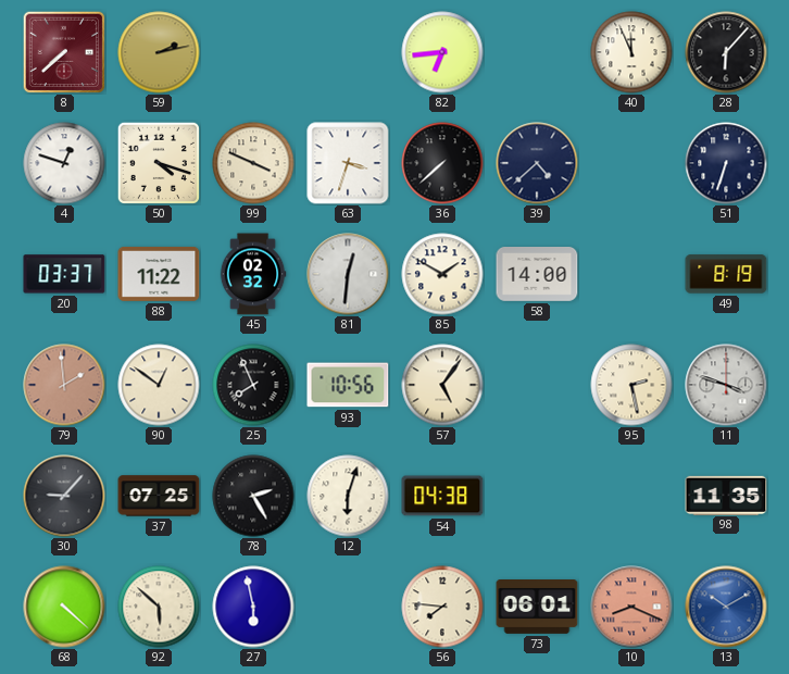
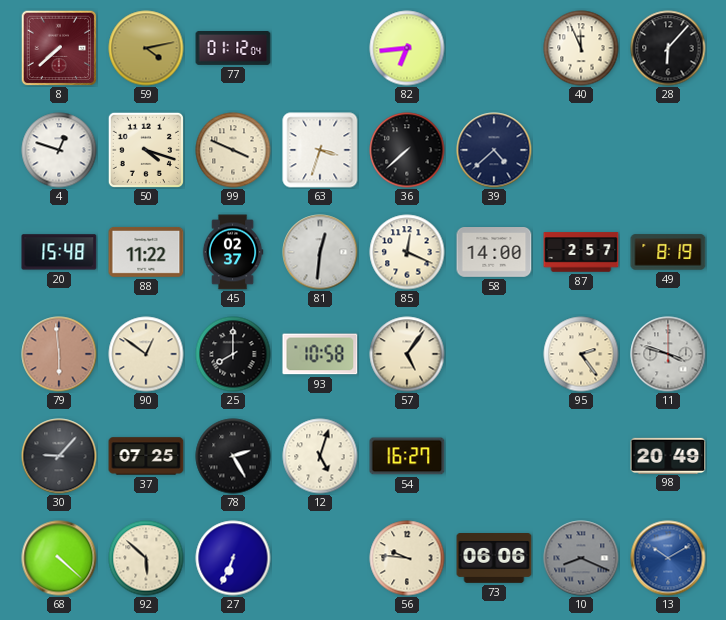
59: 2:13 -> 4:13
77: none -> 01:12
51: 6:33 -> none
20: 03:37 -> 15:48
45: 02:32 -> 02:37
85: 1:50 -> 12:19
87: none -> 2:57
79: 1:59 -> 5:59
25: 7:56 -> 8:00
93: 10:56 -> 10:58
95: 2:28 -> 2:24
12: 6:03 -> 5:03
54: 04:38 -> 16:27
98: 11:35 -> 20:49
27: 5:58 -> 6:34
56: 7:46 -> 9:46
73: 06:01 -> 06:06
10 dial: salmon -> grey
